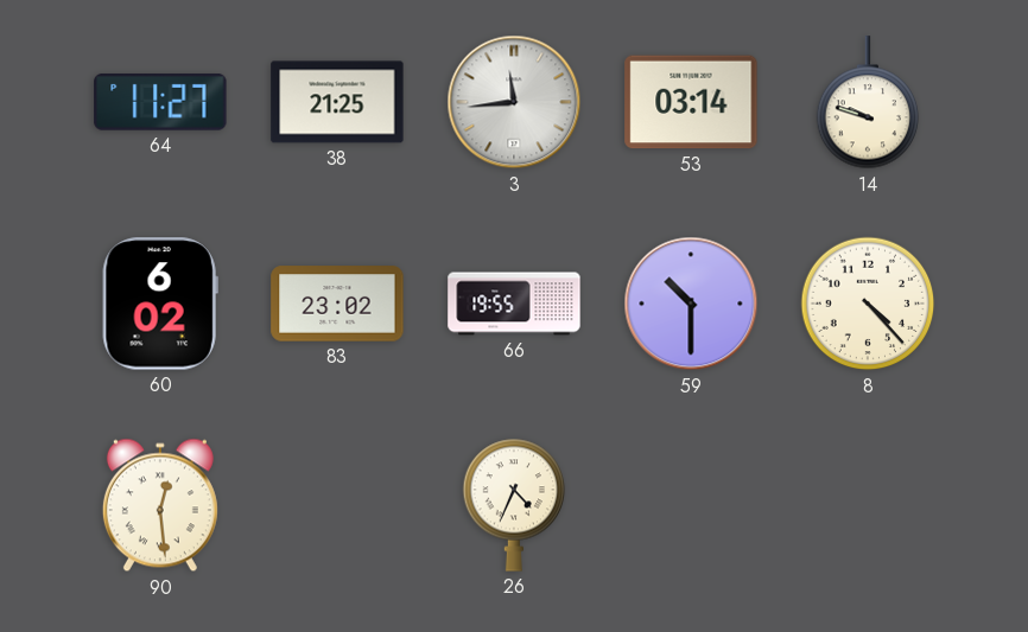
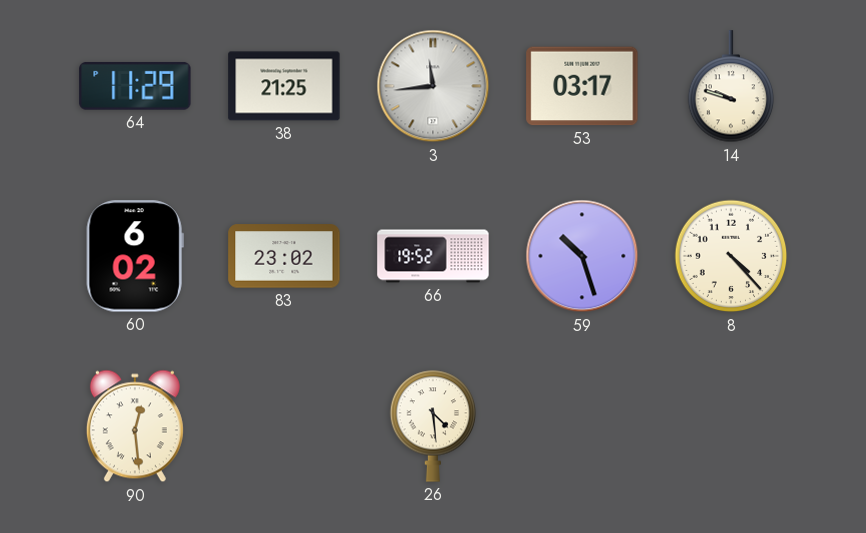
64: 11:27 -> 11:29
53: 03:14 -> 03:17
66: 19:55 -> 19:52
59: 10:30 -> 10:27
26: 4:34 -> 4:29
